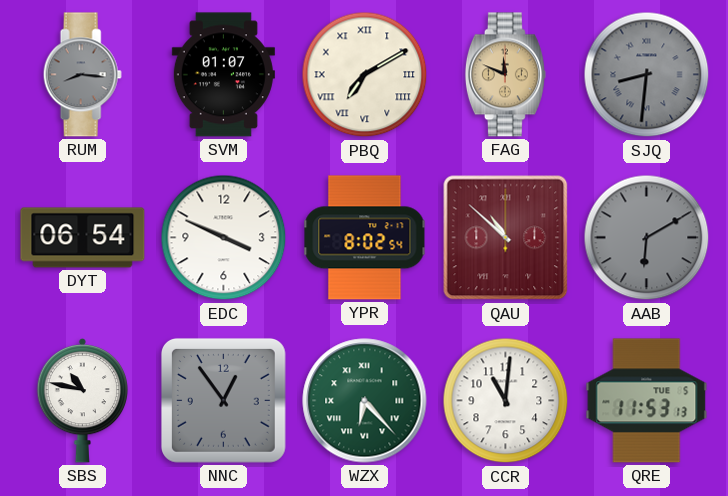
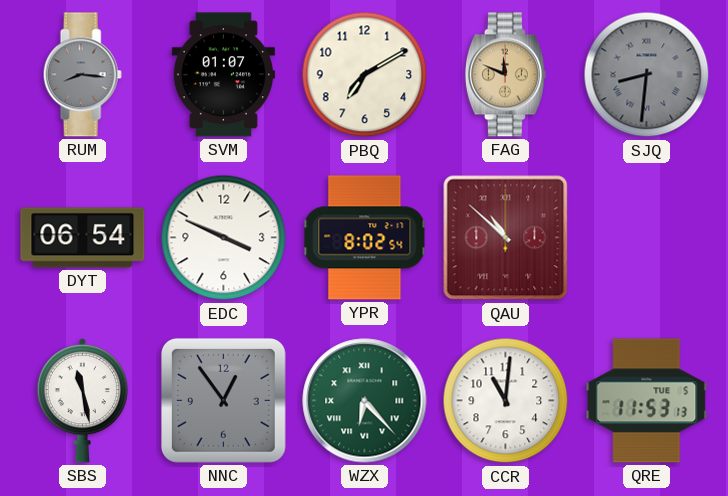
PBQ numerals: Roman -> Arabic
AAB: 6:10 -> none
SBS: 10:47 -> 11:28
